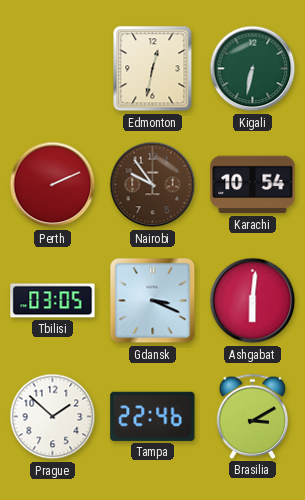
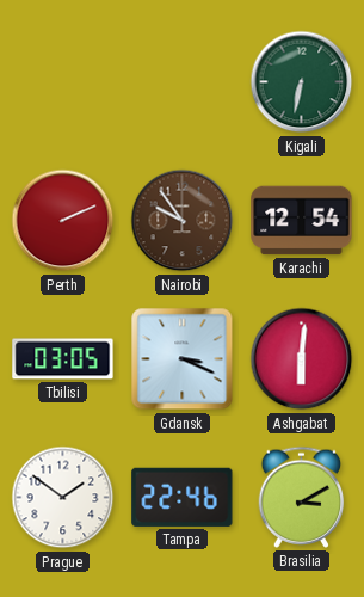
Edmonton: 12:32 -> none
Karachi: 10:54 -> 12:54
Prague: 1:52 -> 1:51
